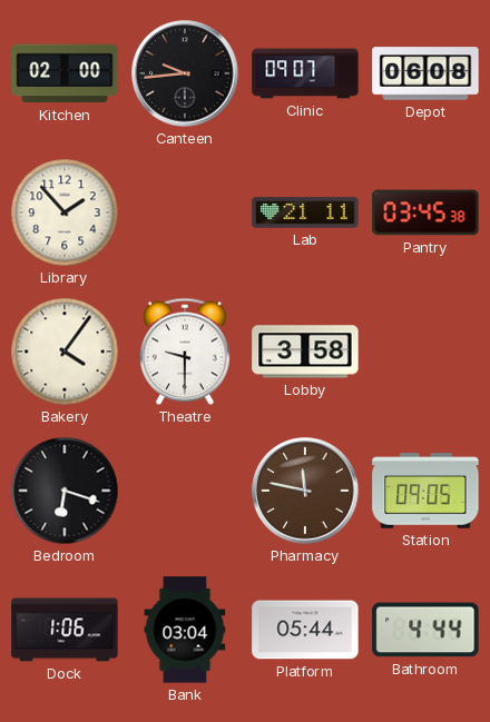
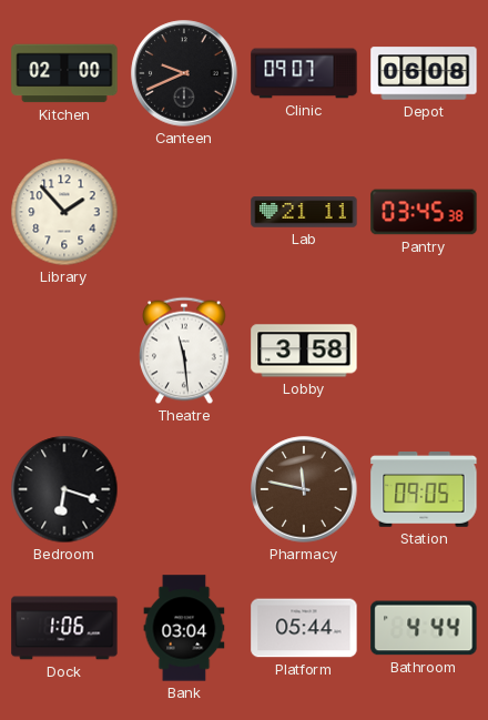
Canteen: 9:44 -> 9:41
Bakery: 4:06 -> none
Theatre: 9:30 -> 11:29
